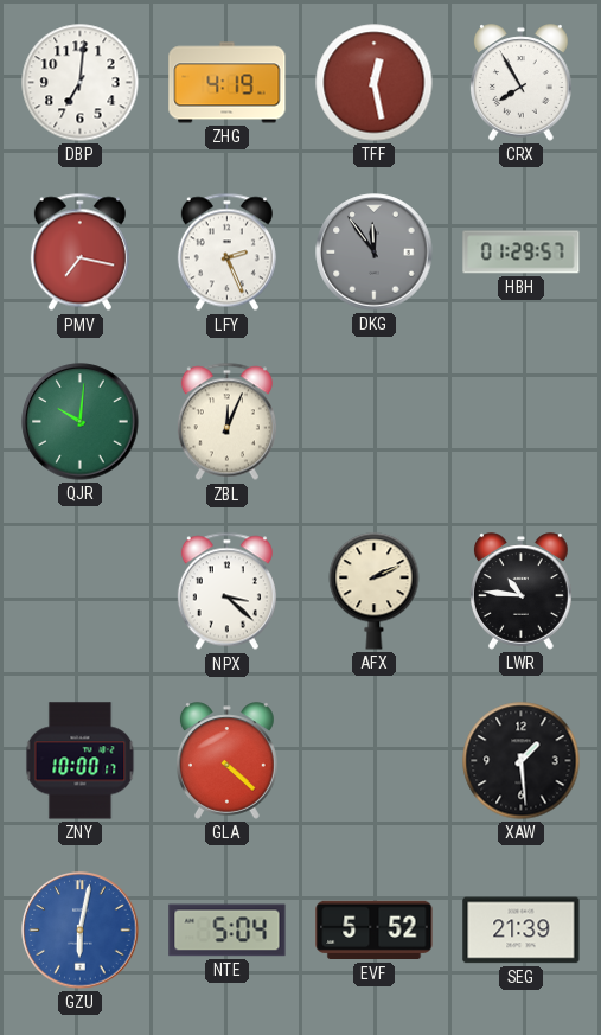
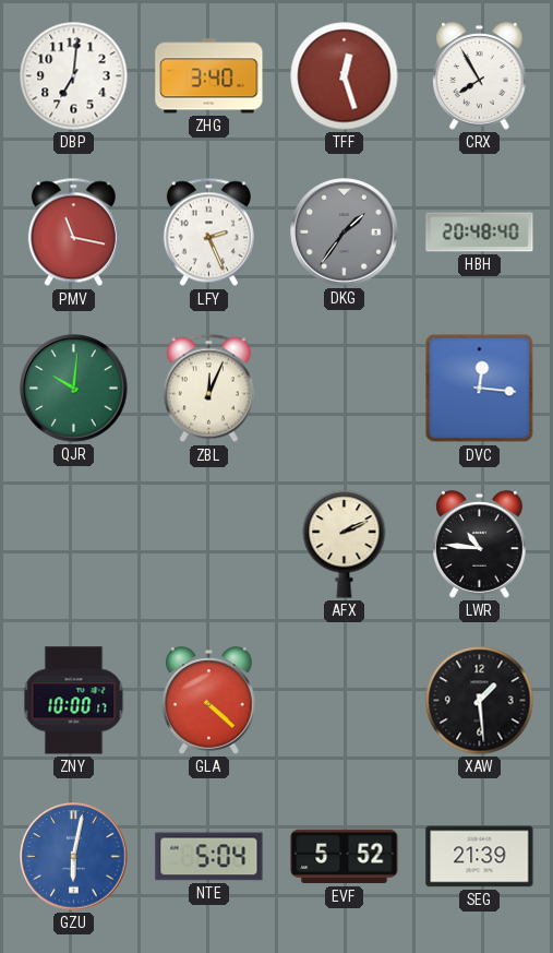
ZHG: 4:19 -> 3:40
TFF: 12:28 -> 12:27
PMV: 7:17 -> 11:17
DKG: 11:54 -> 1:36
HBH: 01:29 -> 20:48
DVC: none -> 12:16
NPX: 3:22 -> none
